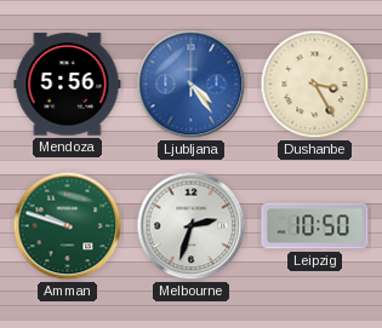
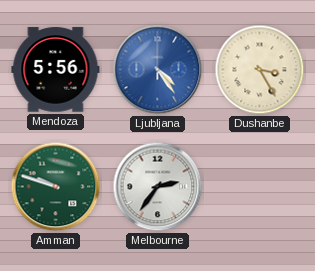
Melbourne: 2:33 -> 2:36
Leipzig: 10:50 -> none
